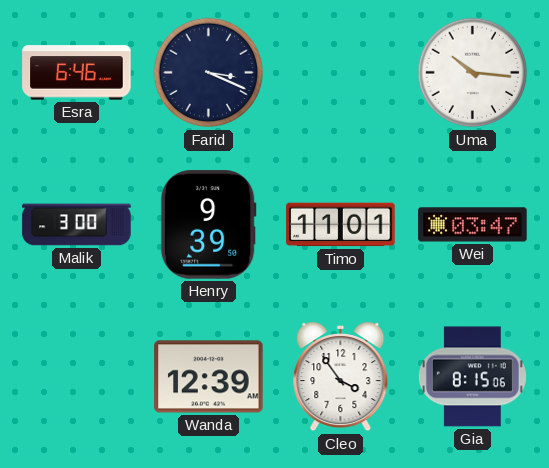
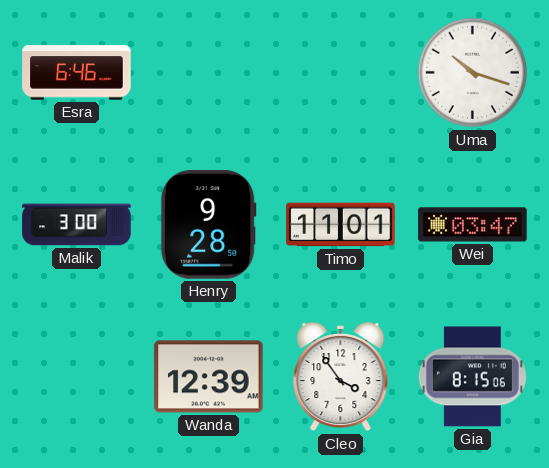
Farid: 3:19 -> none
Uma: 10:16 -> 10:18
Henry: 9:39 -> 9:28
